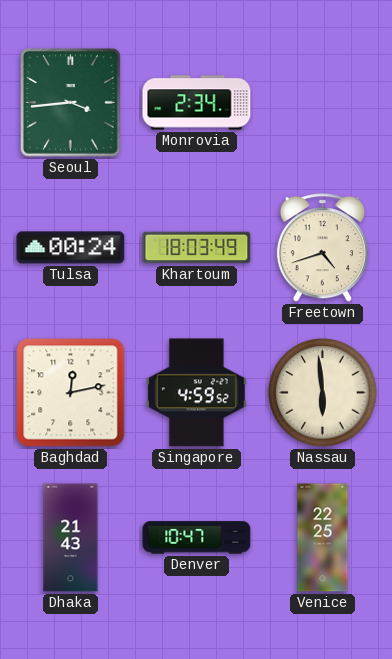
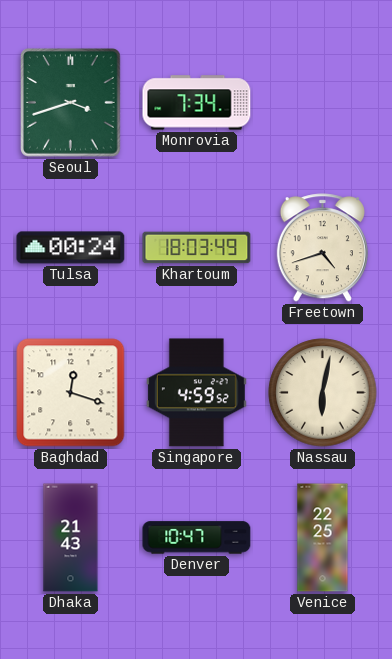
Seoul: 3:44 -> 3:42
Monrovia: 2:34 -> 7:34
Baghdad: 12:13 -> 12:18
Nassau: 5:59 -> 6:02
